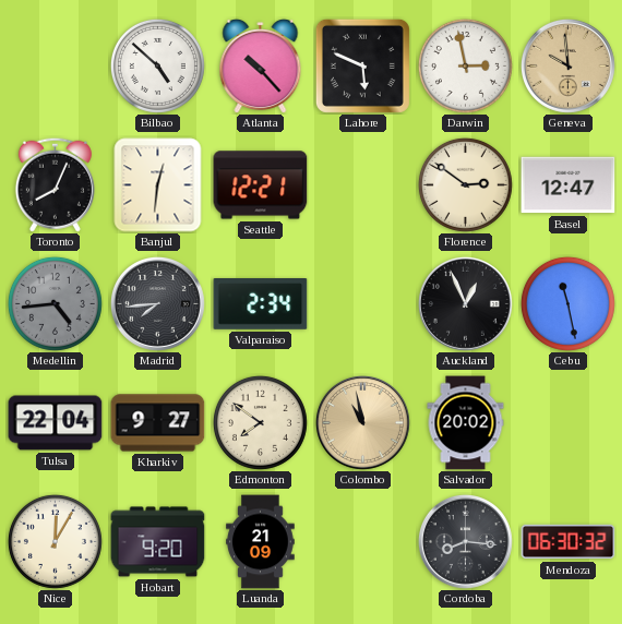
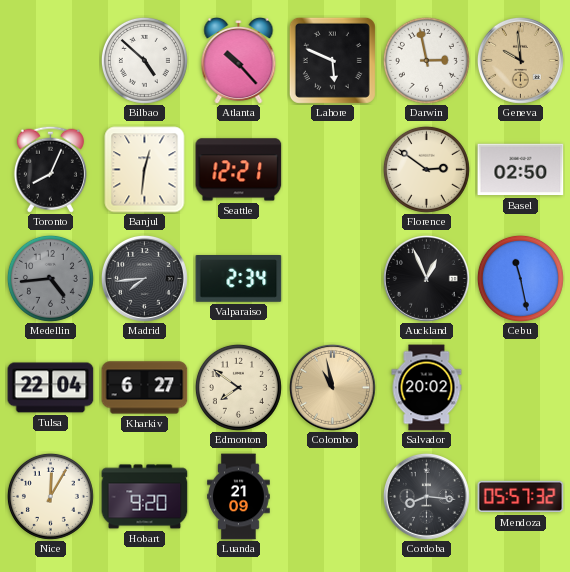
Basel: 12:47 -> 02:50
Kharkiv: 9:27 -> 6:27
Mendoza: 06:30 -> 05:57
